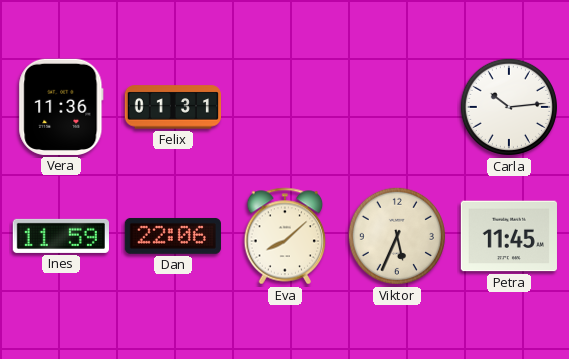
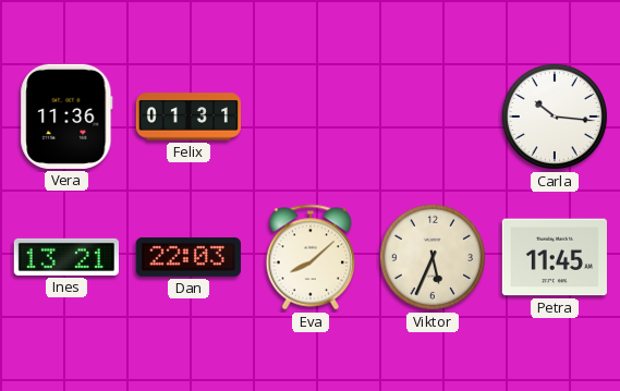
Carla: 10:14 -> 10:16
Ines: 11:59 -> 13:21
Dan: 22:06 -> 22:03
